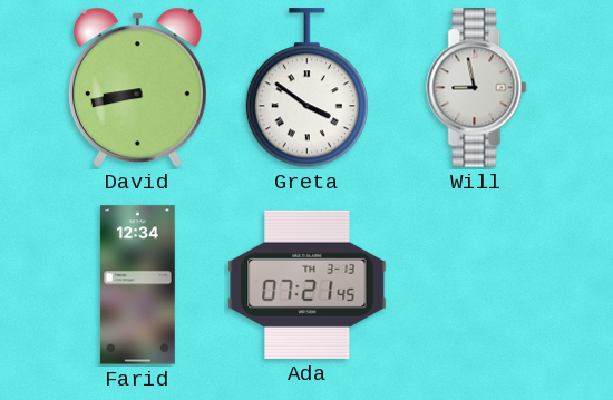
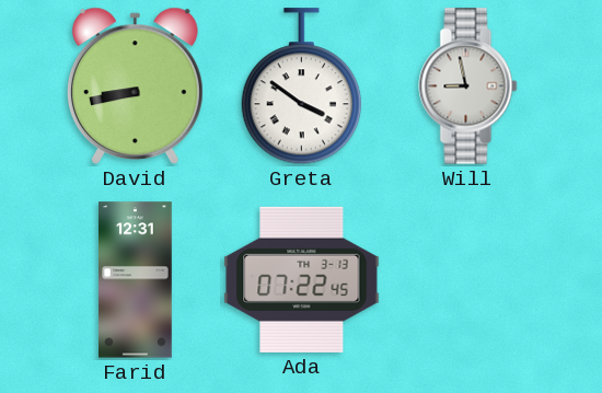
Farid: 12:34 -> 12:31
Ada: 07:21 -> 07:22
